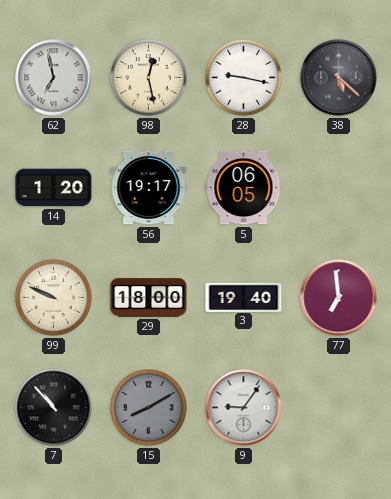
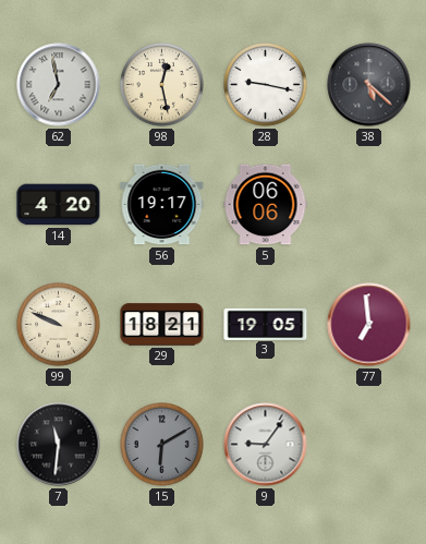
14: 1:20 -> 4:20
5: 06:05 -> 06:06
29: 18:00 -> 18:21
3: 19:40 -> 19:05
7: 10:53 -> 11:31
15: 8:10 -> 6:10
